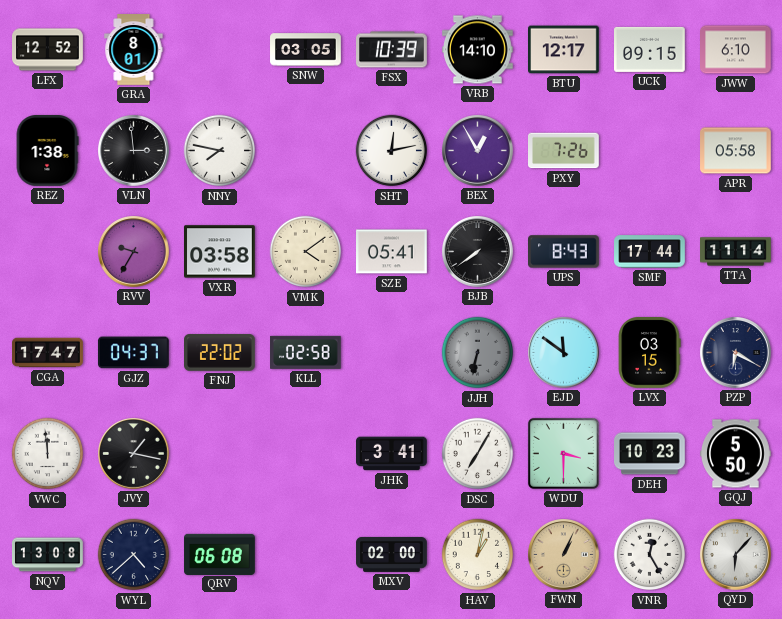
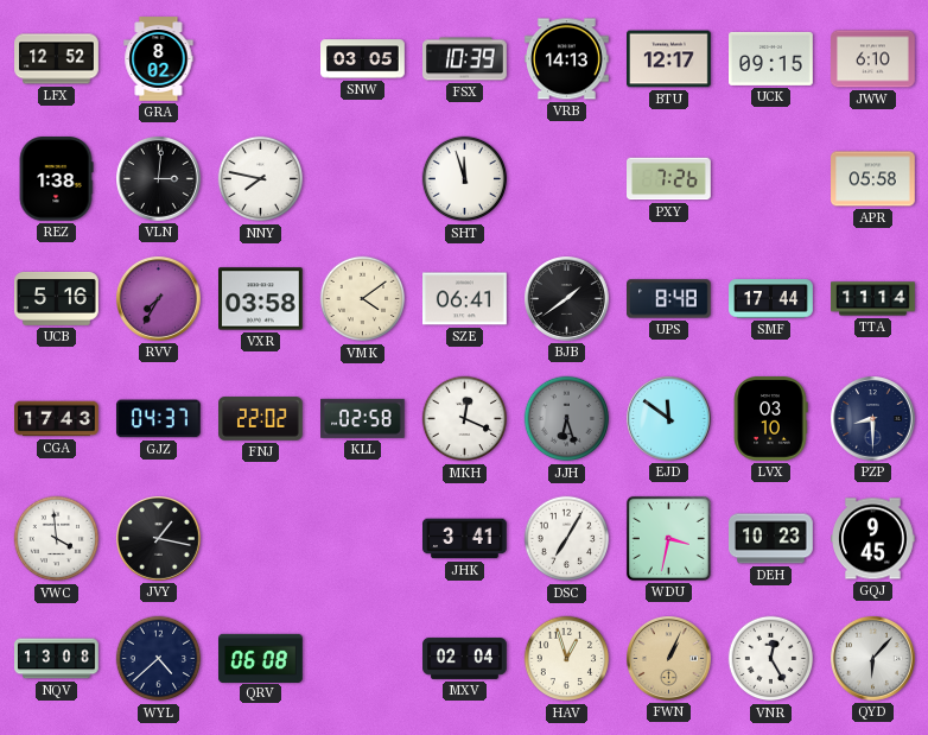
GRA: 8:01 -> 8:02
VRB: 14:10 -> 14:13
VLN: 2:59 -> 3:01
SHT: 12:13 -> 11:57
BEX: 12:55 -> none
UCB: none -> 5:16
RVV: 9:35 -> 7:35
SZE: 05:41 -> 06:41
BJB: 7:39 -> 1:39
UPS: 8:43 -> 8:48
CGA: 17:47 -> 17:43
MKH: none -> 12:19
JJH: 6:32 -> 6:27
LVX: 03:15 -> 03:10
PZP: 6:20 -> 8:30
VWC: 11:59 -> 3:59
WDU: 3:30 -> 3:32
GQJ: 5:50 -> 9:45
MXV: 02:00 -> 02:04
HAV: 1:02 -> 12:57
